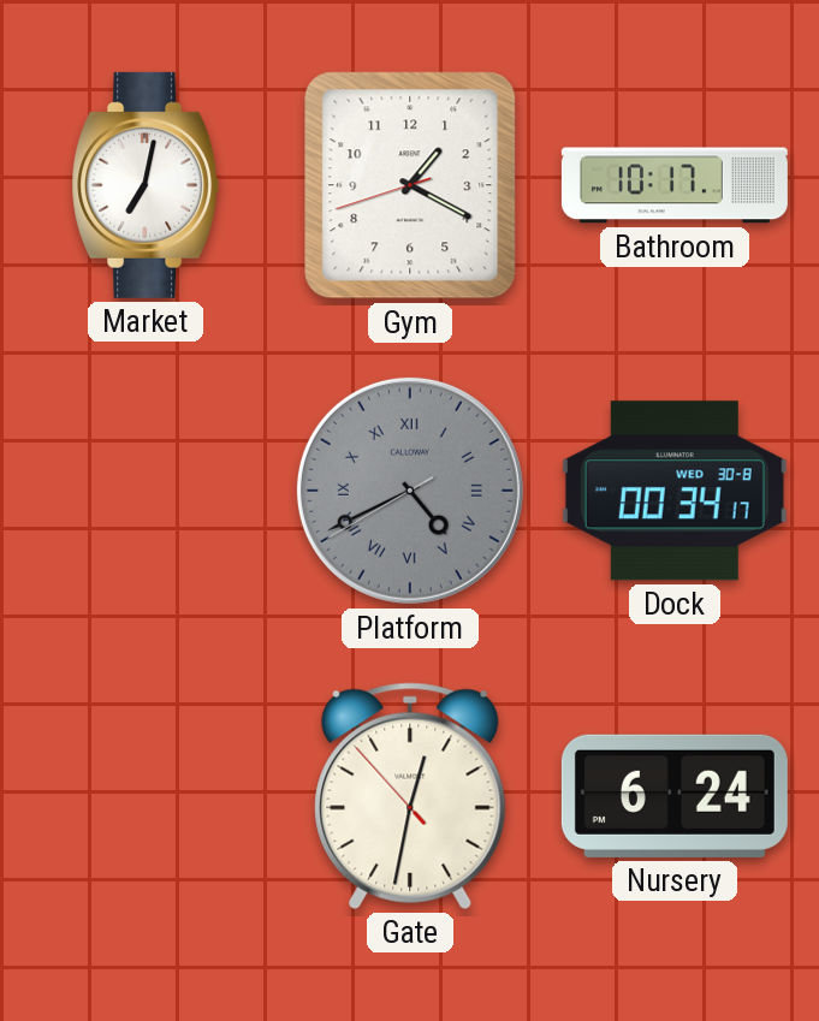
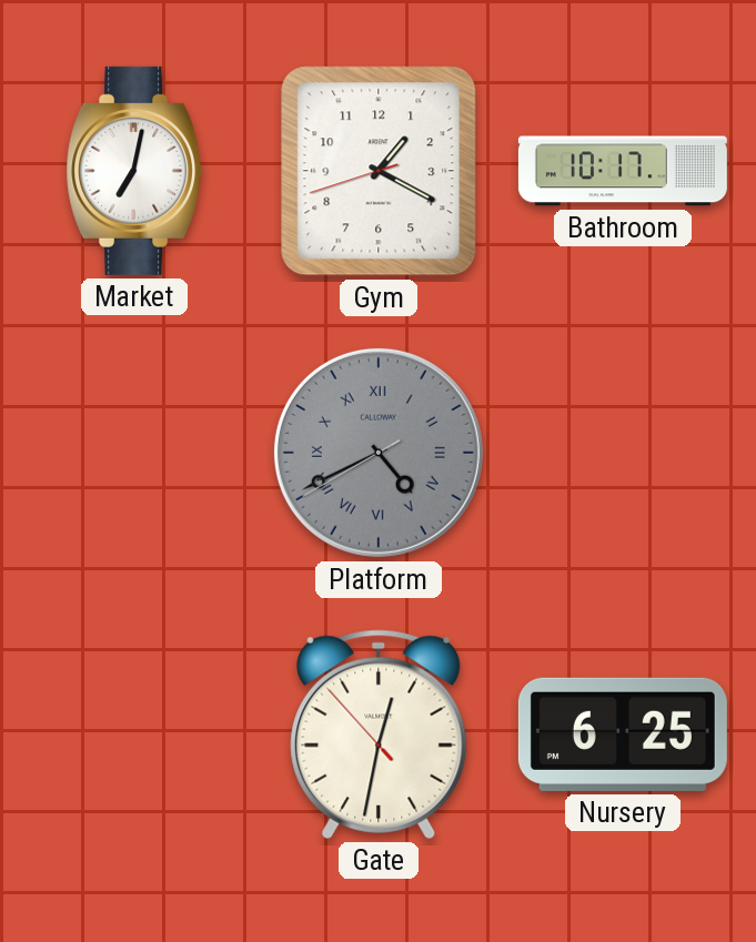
Dock: 00:34 -> none
Nursery: 6:24 -> 6:25
